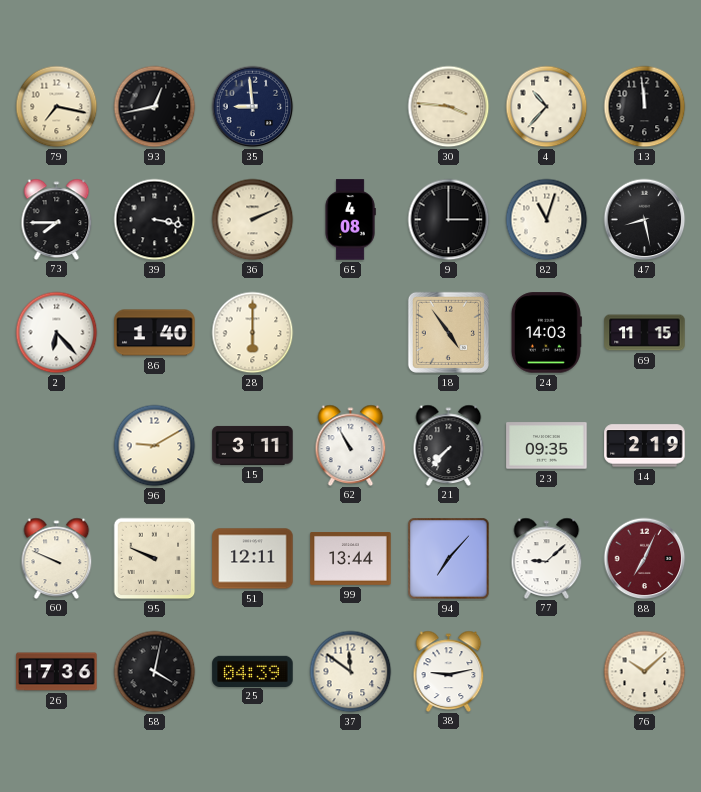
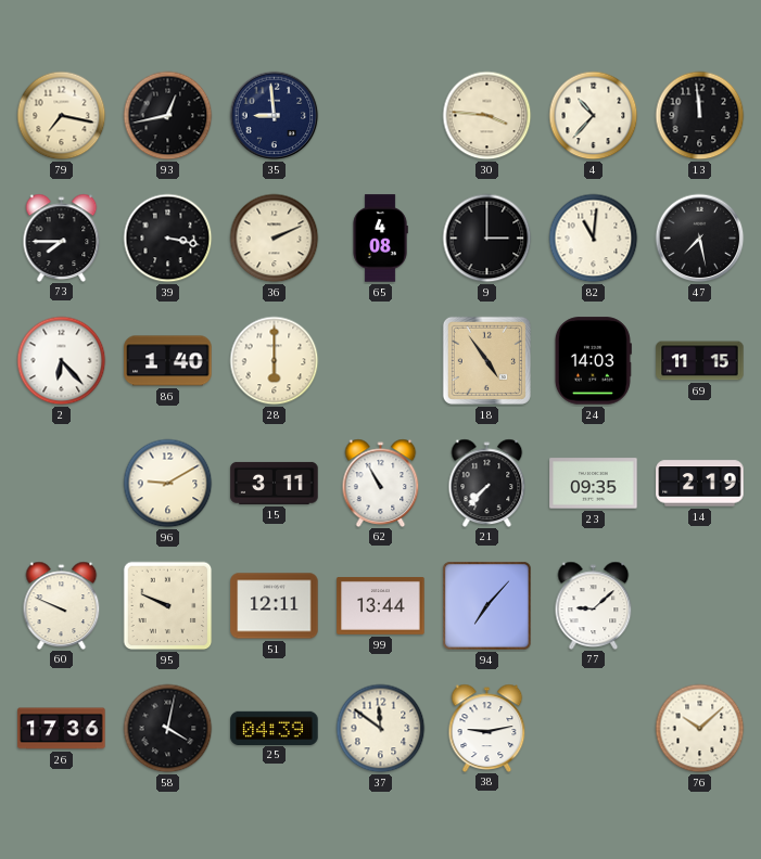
82: 11:03 -> 11:01
47: 8:28 -> 7:28
88: 7:04 -> none
